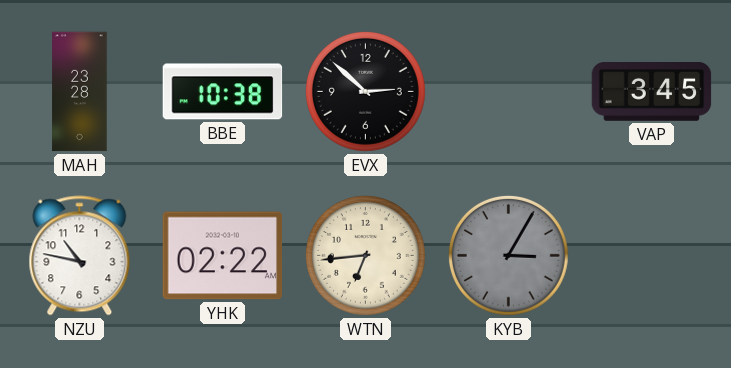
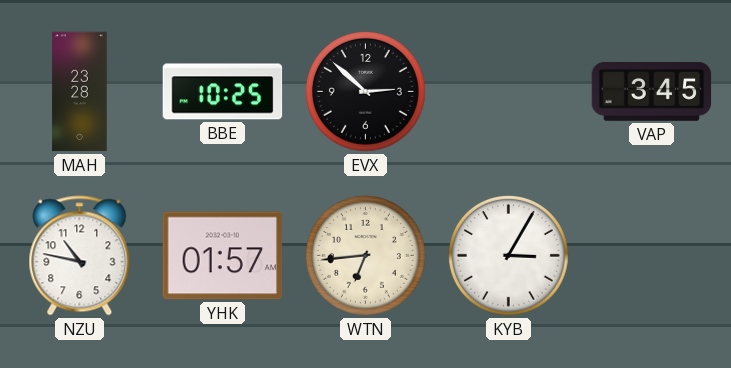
BBE: 10:38 -> 10:25
YHK: 02:22 -> 01:57
KYB dial: grey -> white
